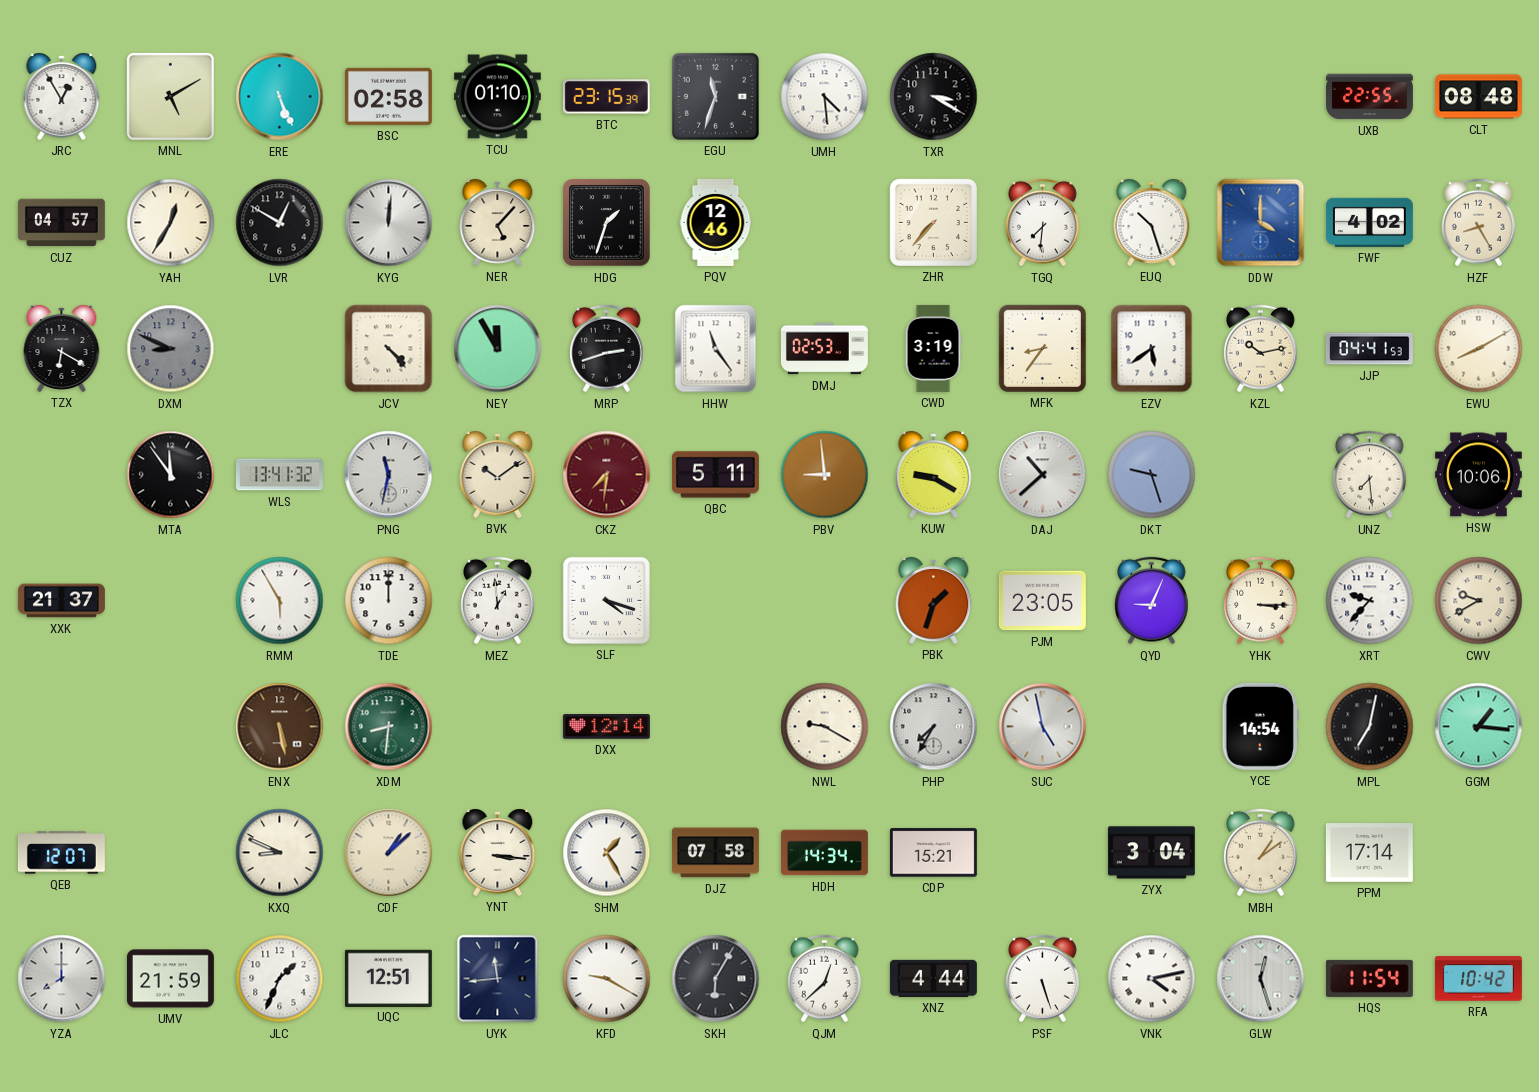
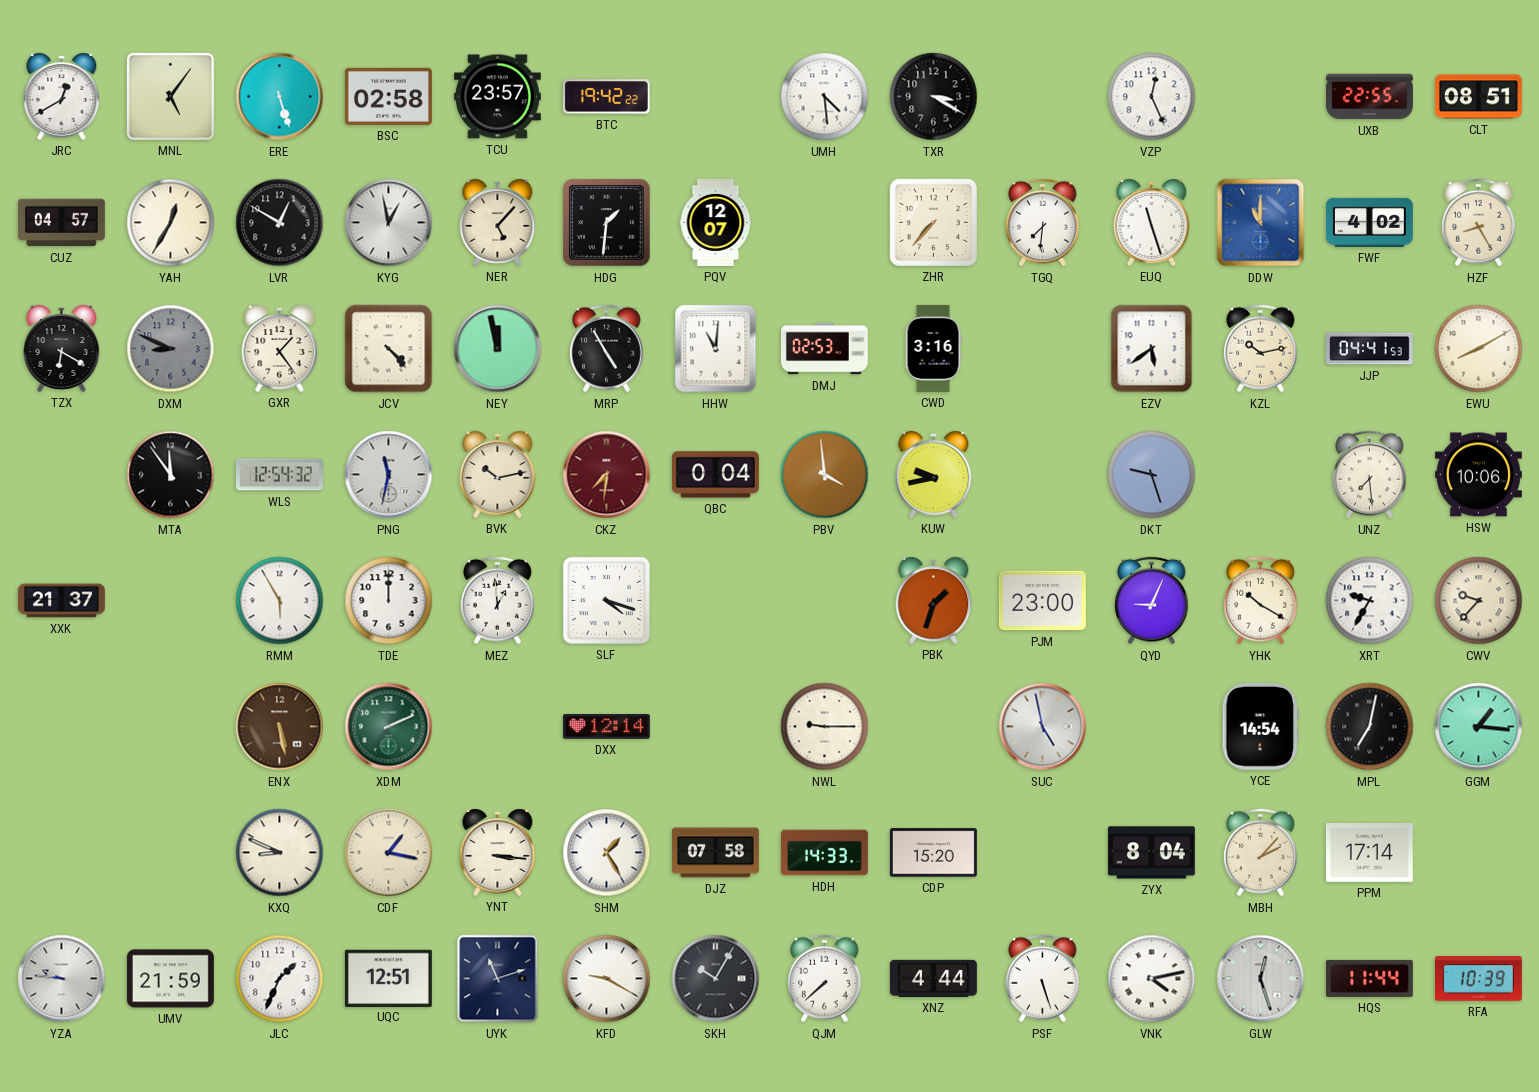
JRC: 12:55 -> 12:40
MNL: 5:10 -> 5:06
ERE: 5:26 -> 5:27
TCU: 01:10 -> 23:57
BTC: 23:15 -> 19:42
EGU: 11:33 -> none
VZP: none -> 12:26
CLT: 08:48 -> 08:51
KYG: 12:01 -> 12:58
HDG: 1:33 -> 1:31
PQV: 12:46 -> 12:07
EUQ: 10:27 -> 11:27
DDW: 4:00 -> 11:00
GXR: none -> 1:24
NEY: 11:55 -> 11:58
MRP: 2:42 -> 4:55
HHW: 11:24 -> 11:01
CWD: 3:19 -> 3:16
MFK: 8:36 -> none
WLS: 13:41 -> 12:54
BVK: 10:09 -> 10:13
QBC: 5:11 -> 0:04
PBV: 8:59 -> 3:59
KUW: 9:20 -> 9:43
DAJ: 10:38 -> none
PJM: 23:05 -> 23:00
YHK: 3:15 -> 10:20
XRT: 9:37 -> 9:35
CWV: 9:40 -> 9:37
XDM: 8:31 -> 2:11
NWL: 9:20 -> 9:15
PHP: 7:35 -> none
QEB: 12:07 -> none
CDF: 1:08 -> 1:17
HDH: 14:34 -> 14:33
CDP: 15:21 -> 15:20
ZYX: 3:04 -> 8:04
MBH: 1:09 -> 2:07
YZA: 8:00 -> 9:46
UYK: 11:44 -> 11:12
SKH: 6:05 -> 10:05
QJM: 12:38 -> 7:38
HQS: 11:54 -> 11:44
RFA: 10:42 -> 10:39
